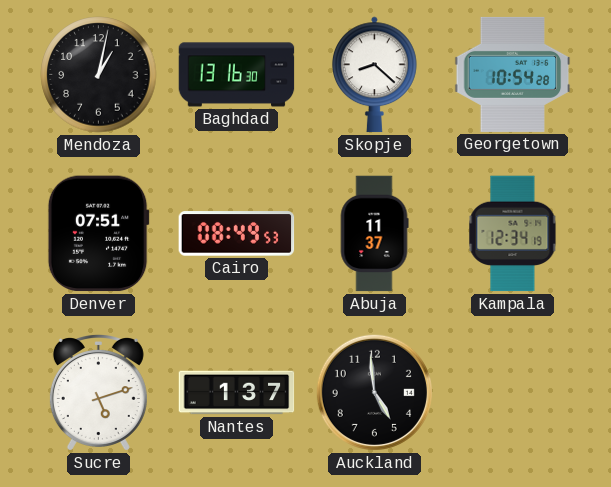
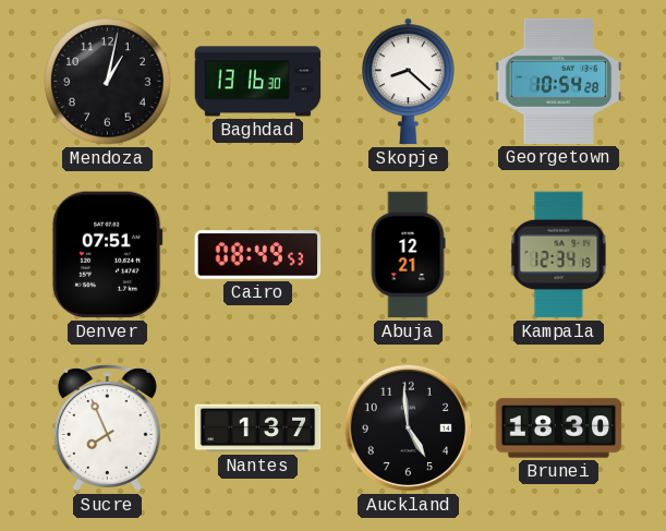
Abuja: 11:37 -> 12:21
Sucre: 5:12 -> 7:56
Brunei: none -> 18:30
